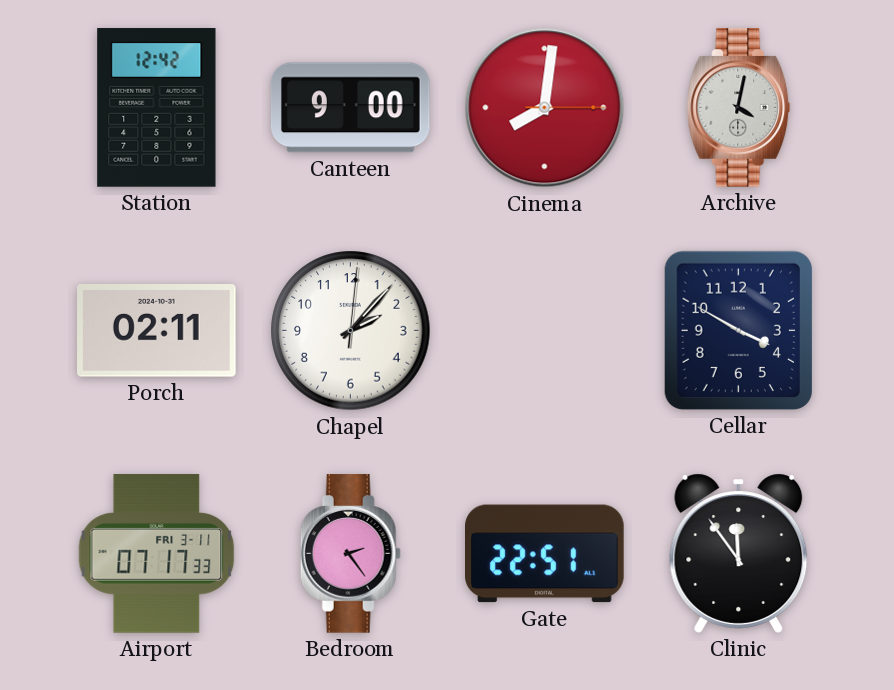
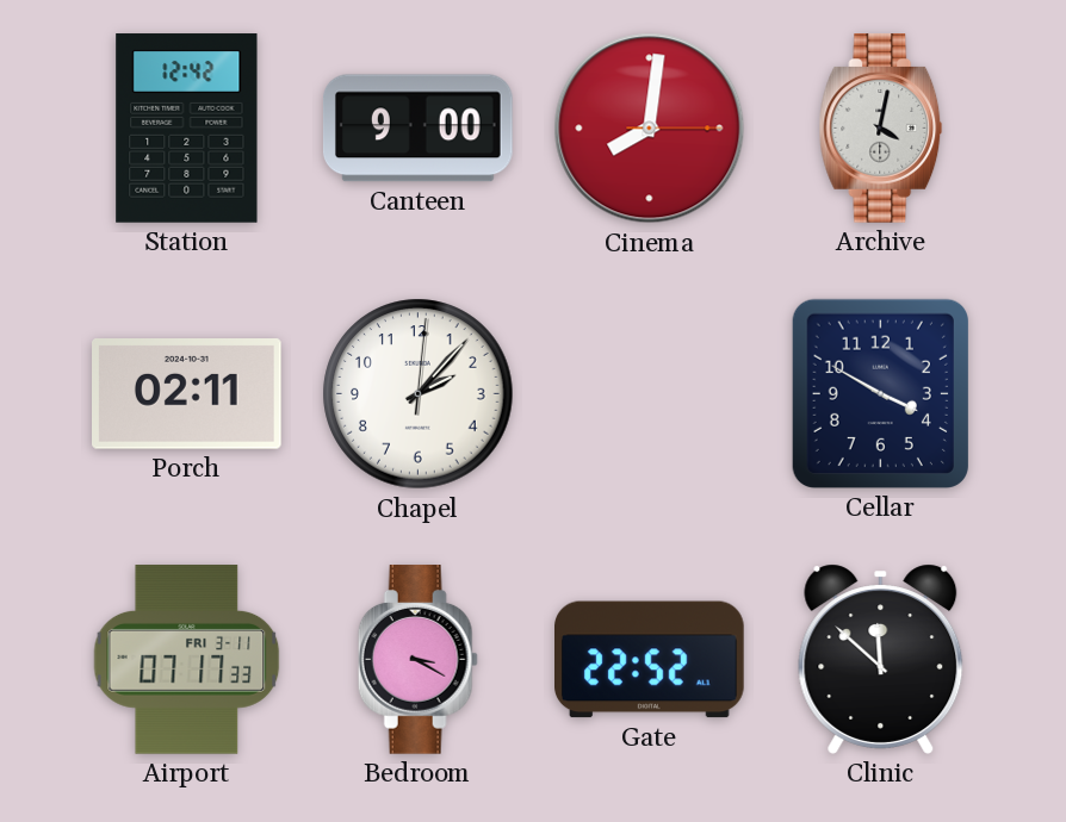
Bedroom: 2:24 -> 3:20
Gate: 22:51 -> 22:52
Clinic: 11:54 -> 11:52
